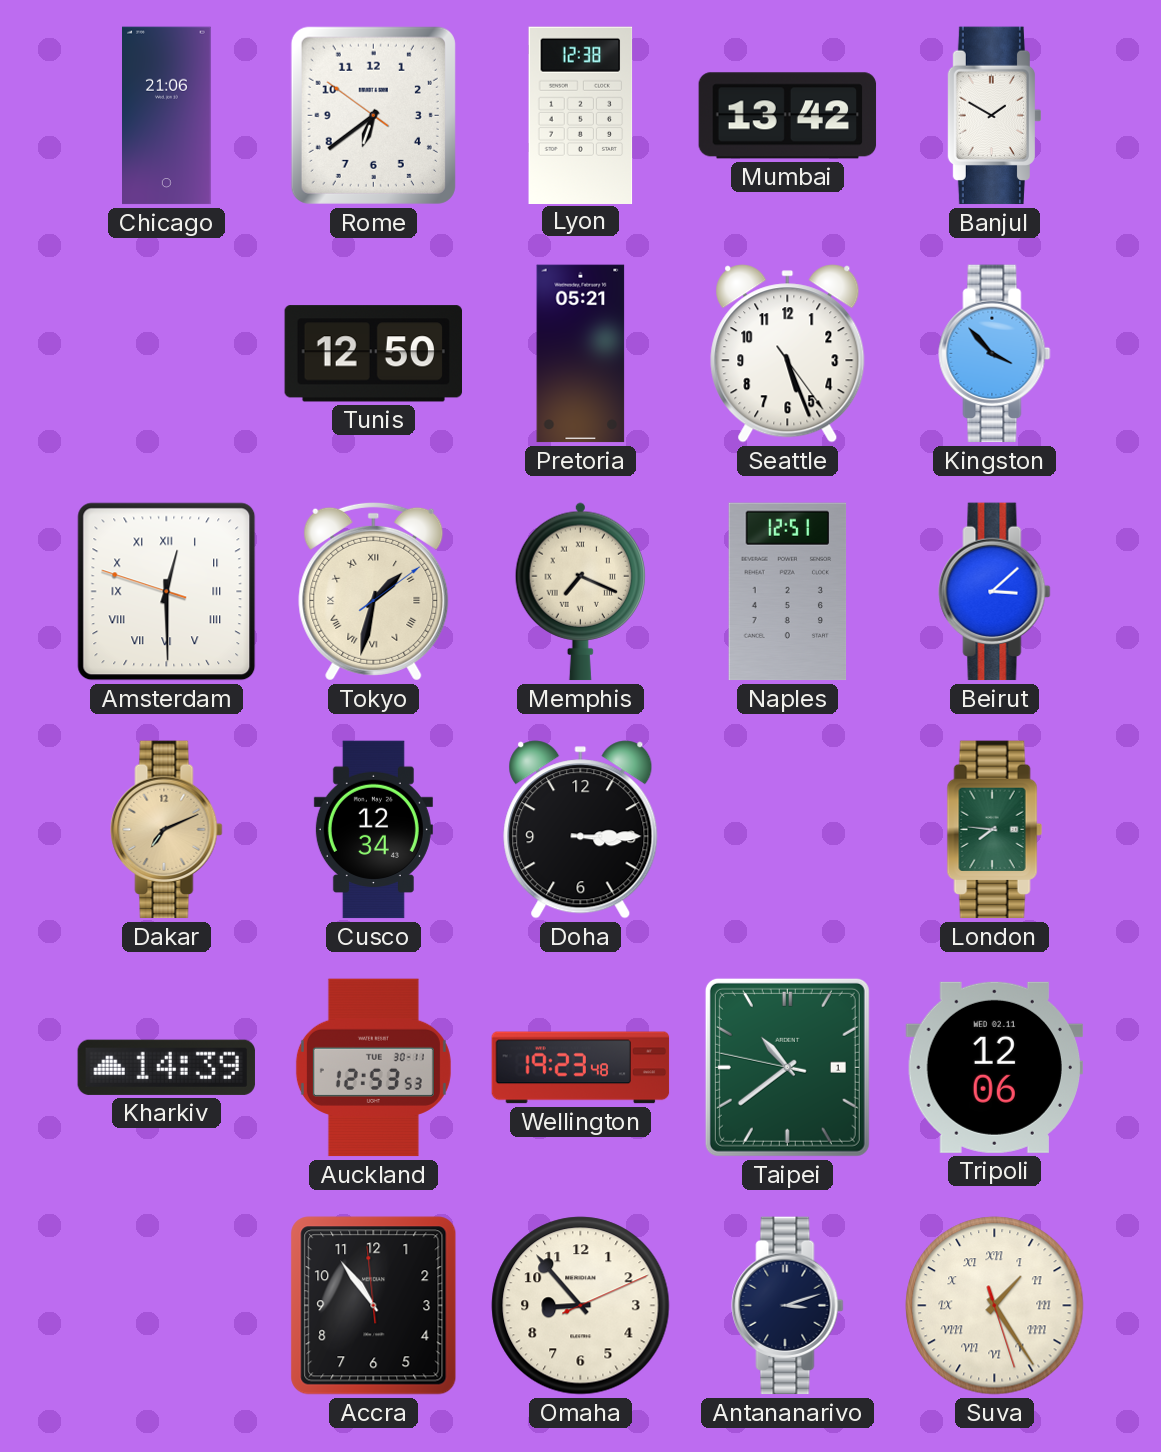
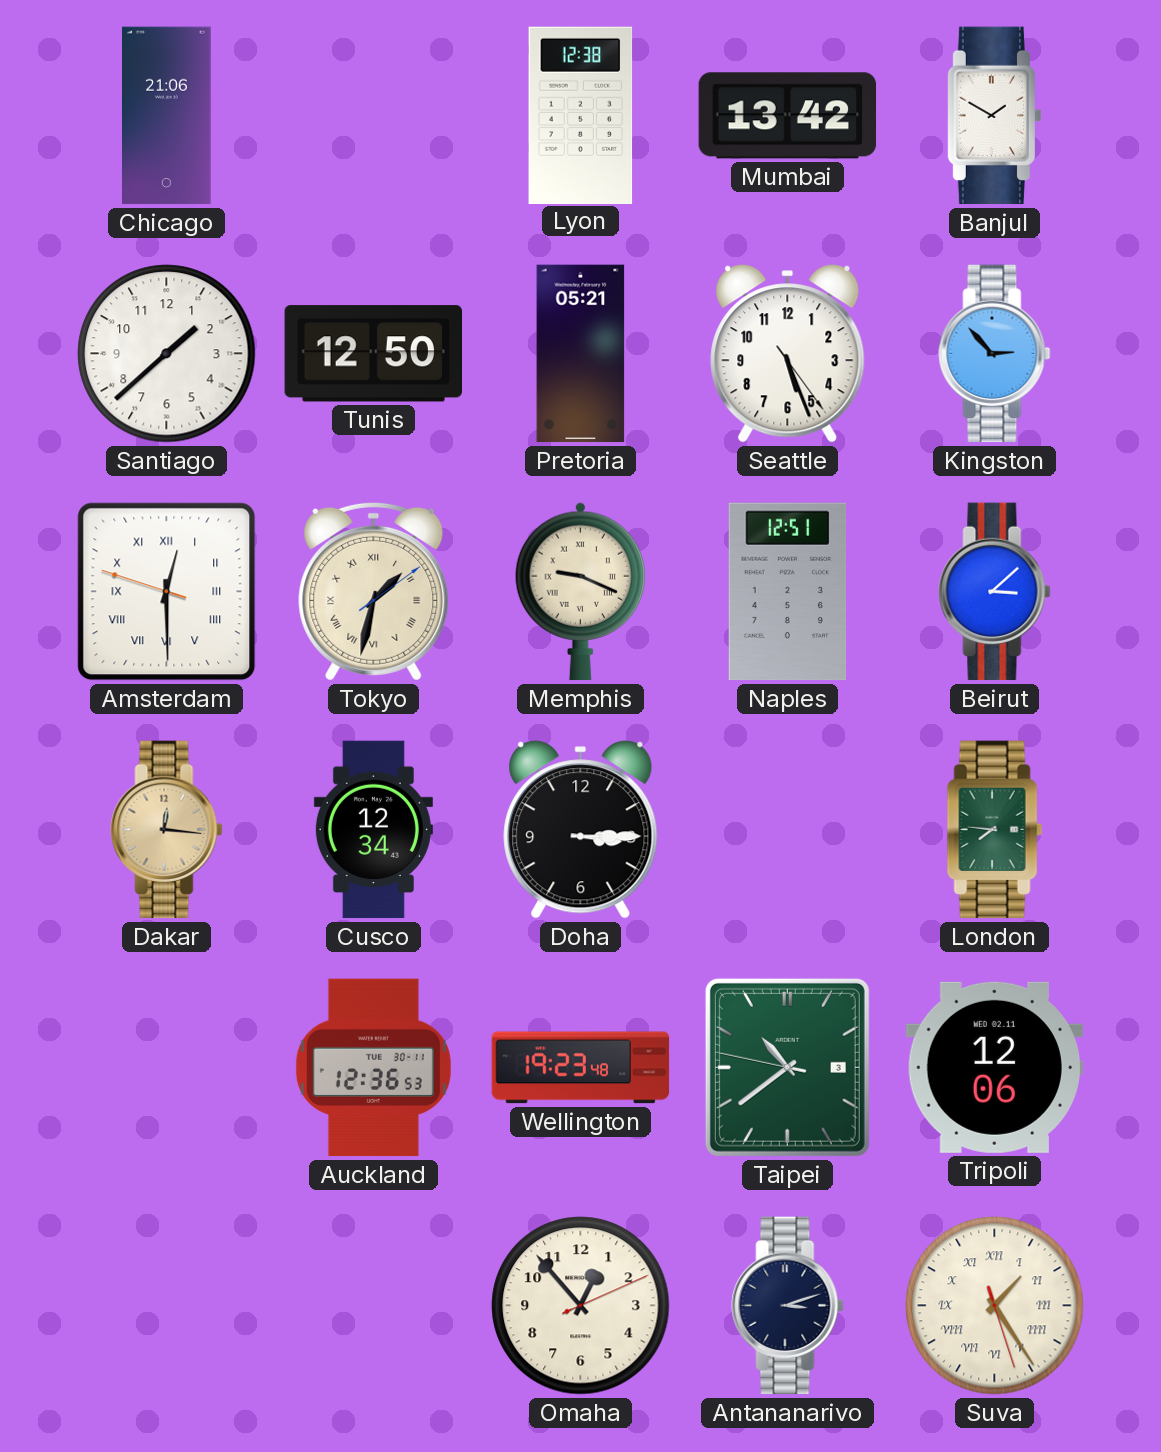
Rome: 6:38 -> none
Santiago: none -> 1:38
Kingston: 3:53 -> 2:53
Memphis: 7:19 -> 9:19
Dakar: 7:11 -> 12:16
Kharkiv: 14:39 -> none
Auckland: 12:53 -> 12:36
Taipei date: 1 -> 3
Accra: 10:53 -> none
Omaha: 8:53 -> 12:53
